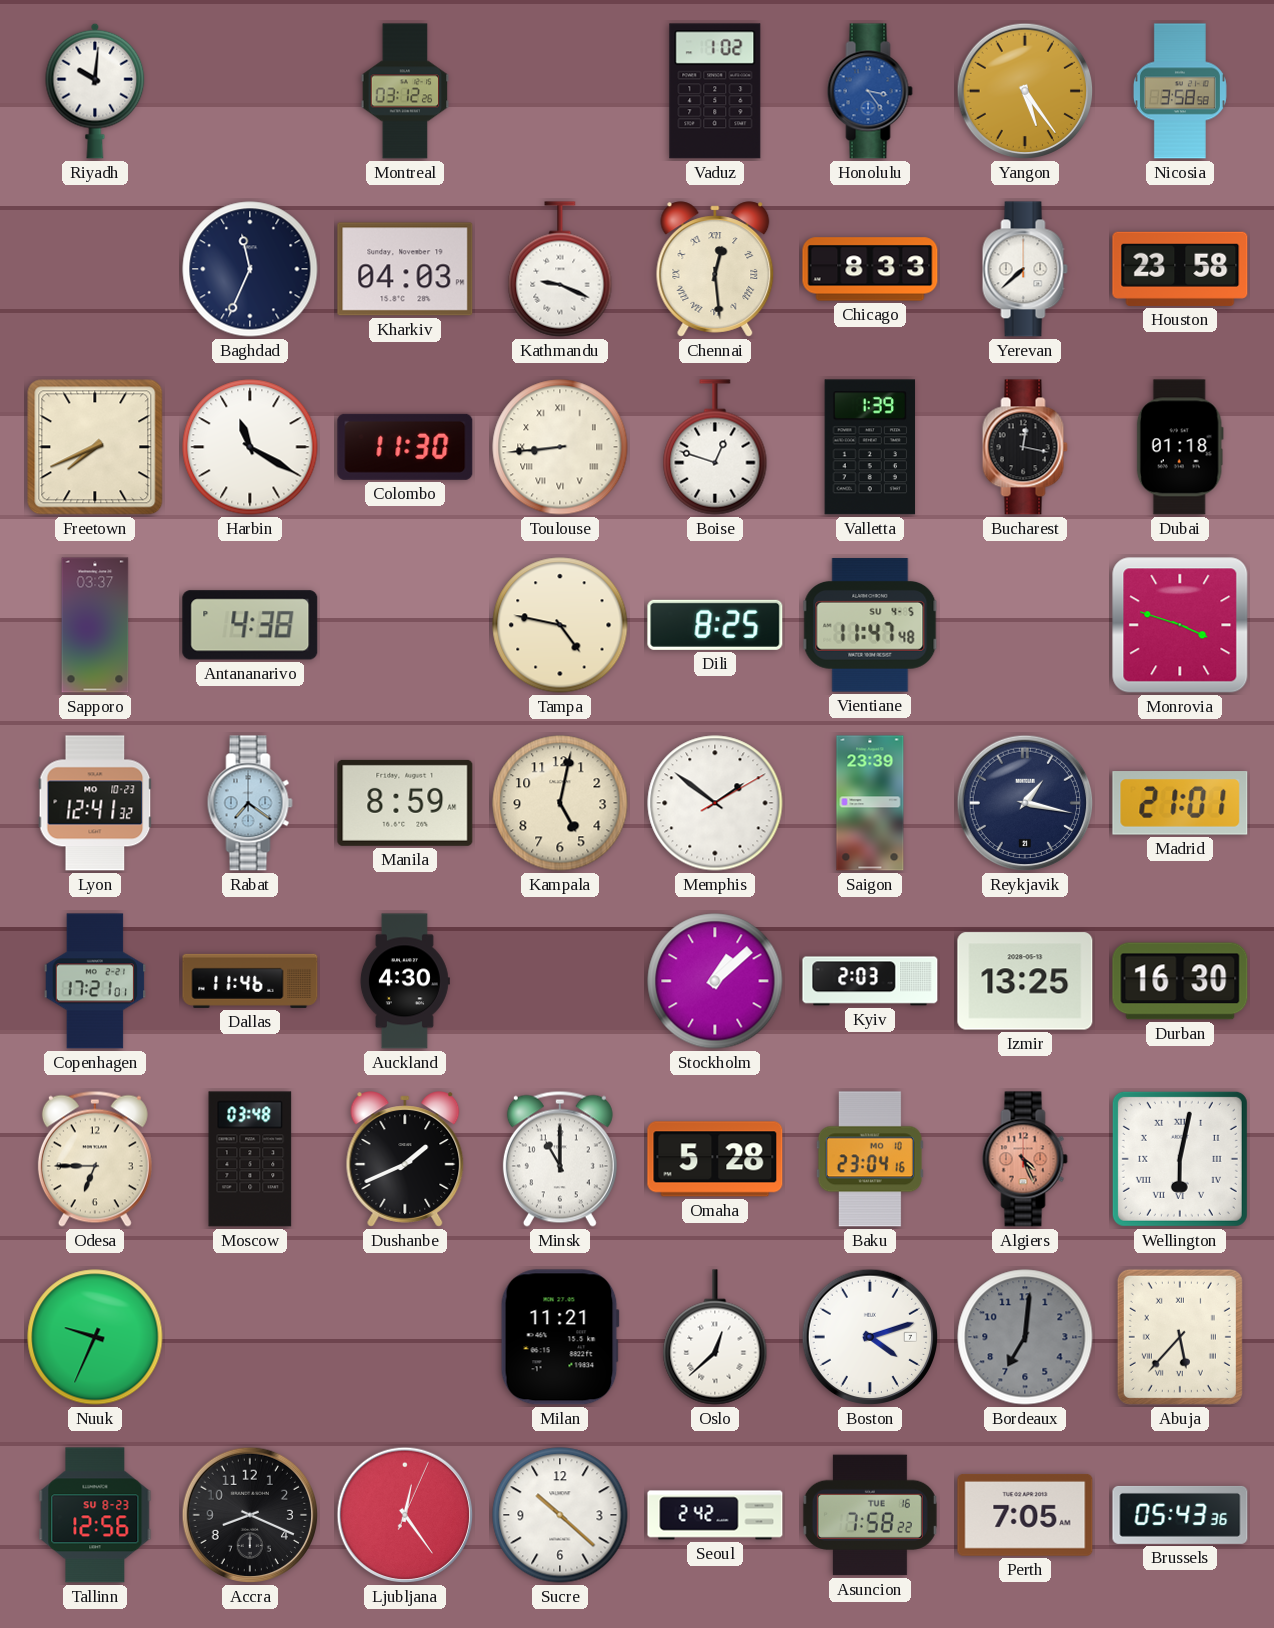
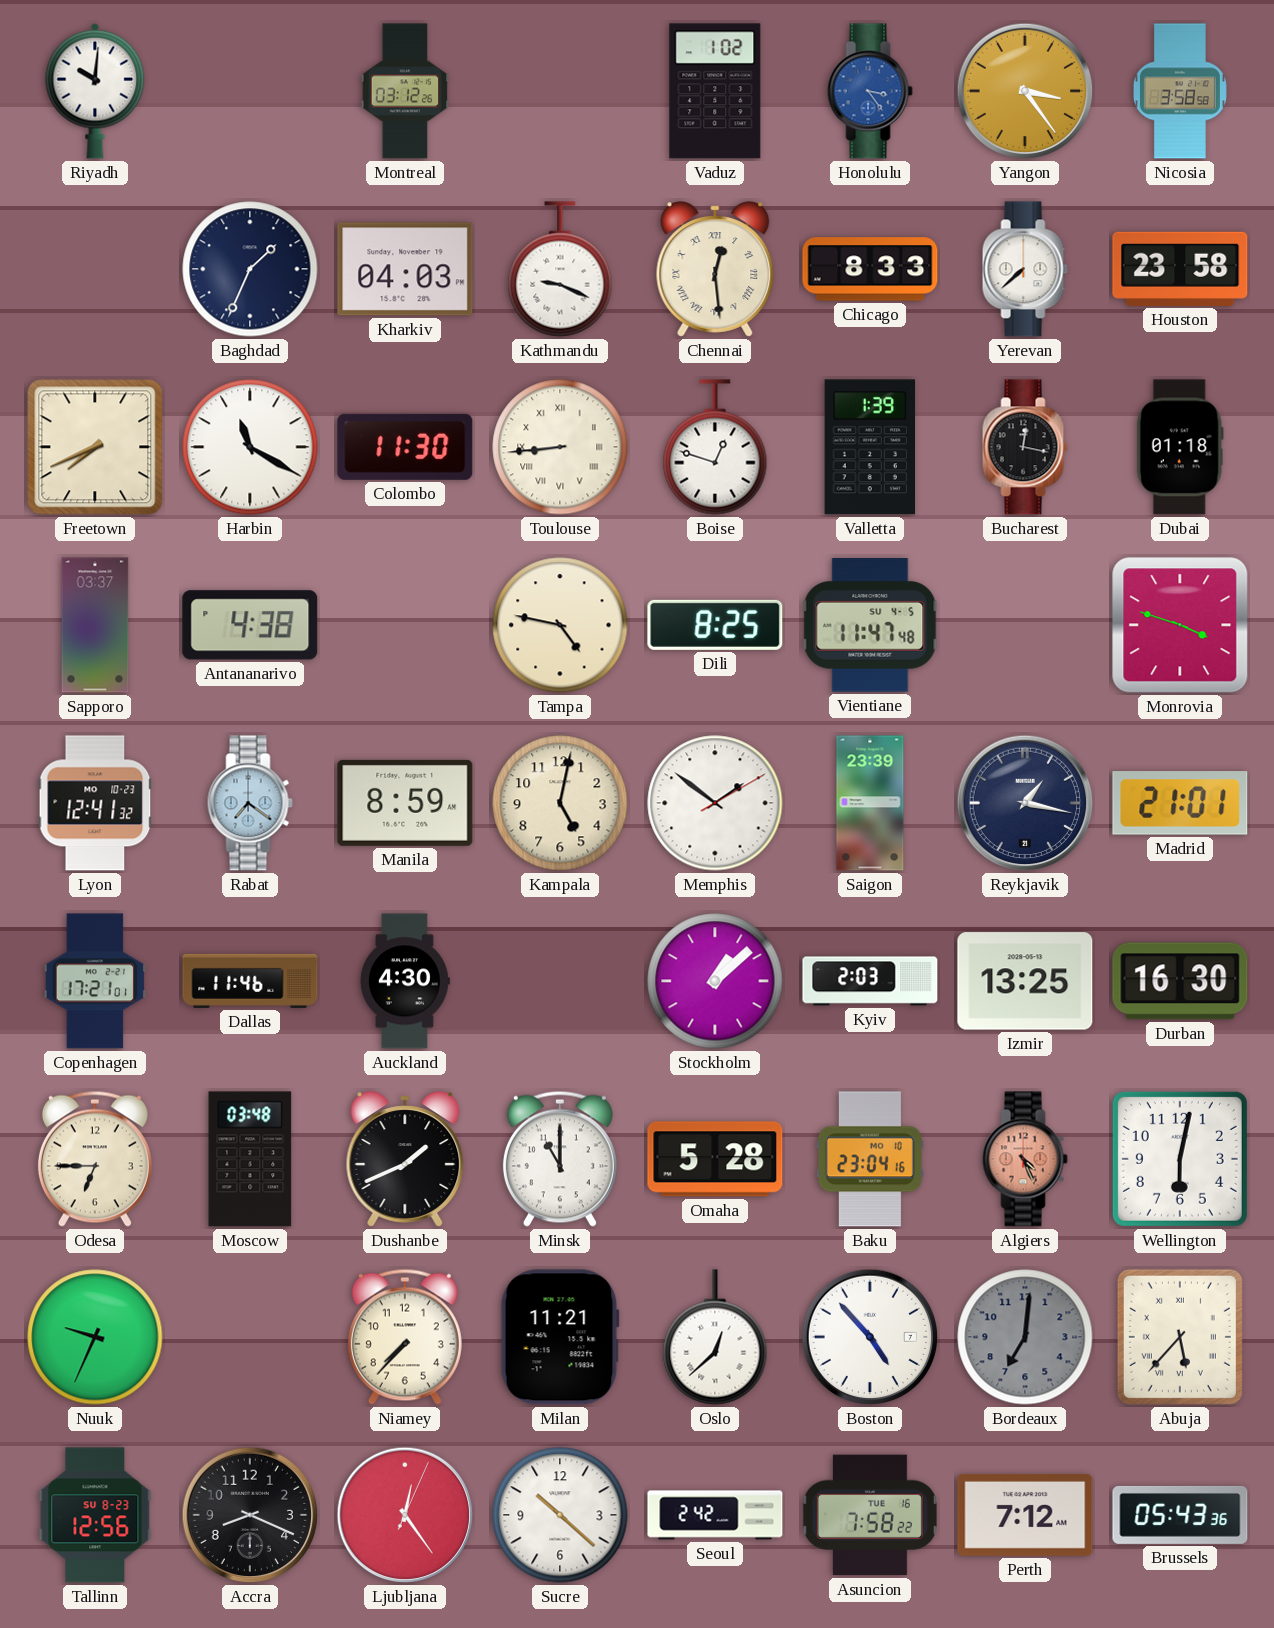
Yangon: 5:24 -> 3:24
Baghdad: 11:34 -> 1:34
Wellington numerals: Roman -> Arabic
Niamey: none -> 7:37
Boston: 4:12 -> 4:53
Perth: 7:05 -> 7:12
